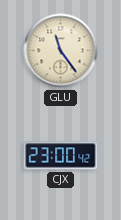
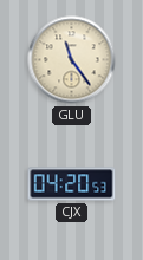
CJX: 23:00 -> 04:20
